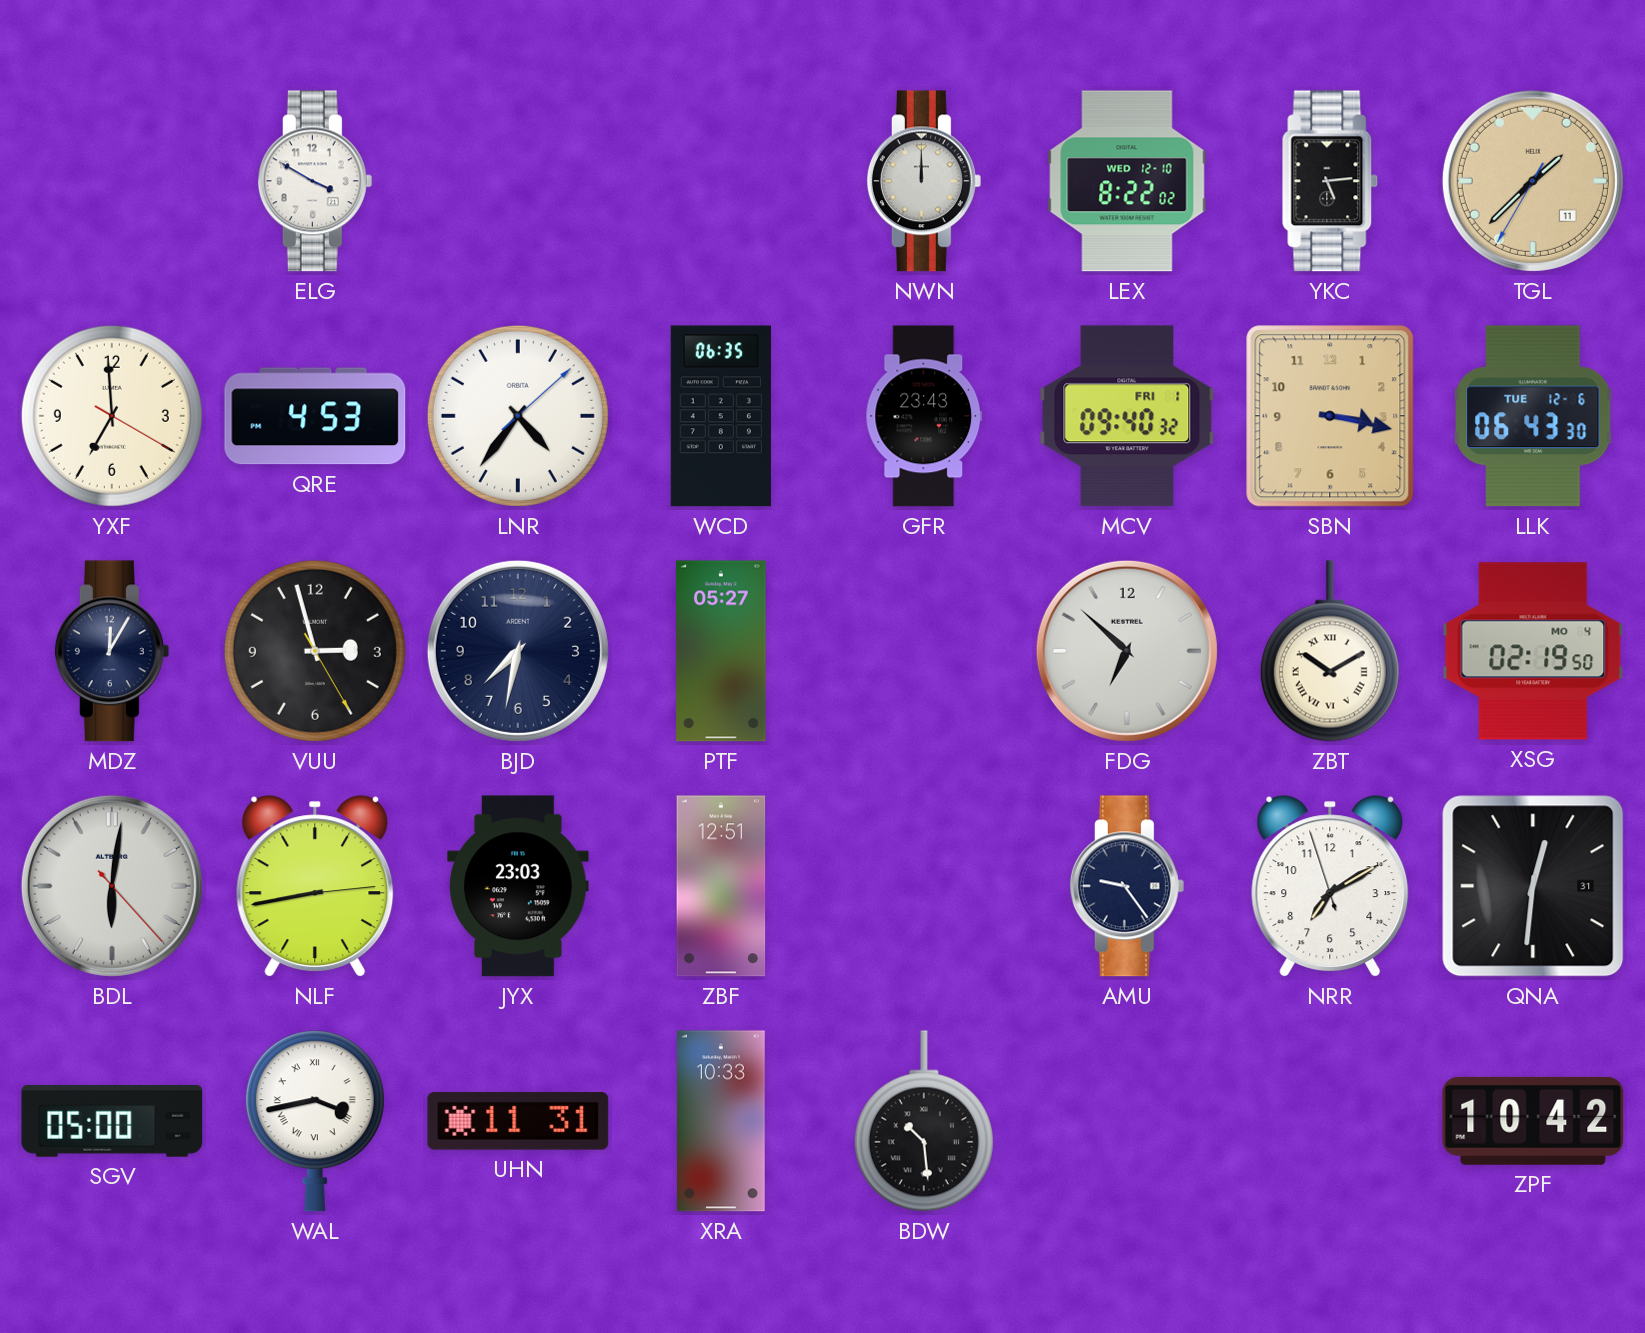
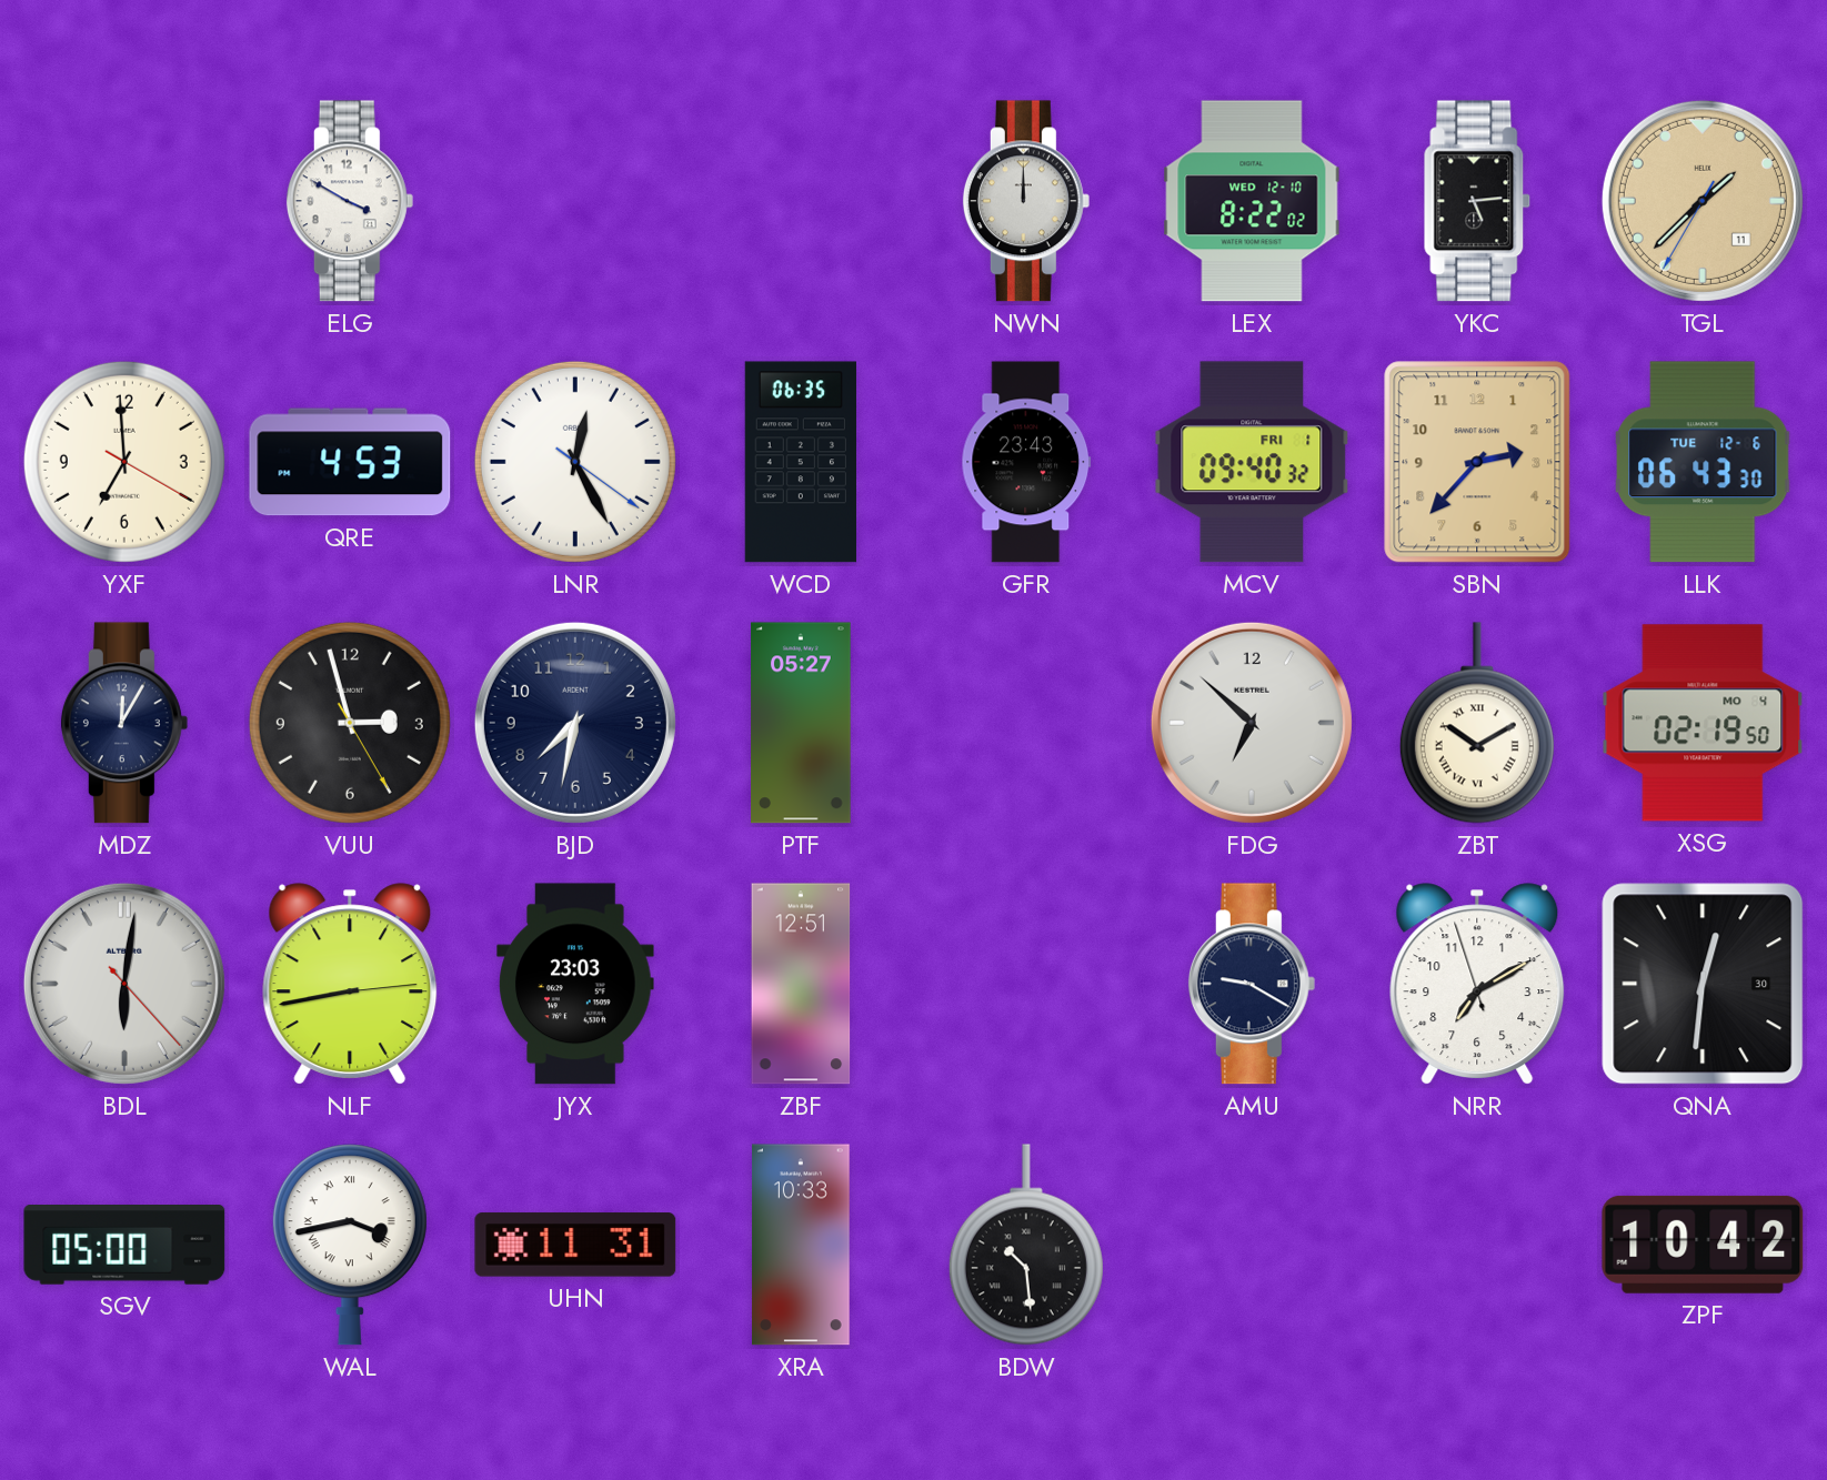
LNR: 4:36 -> 12:25
SBN: 3:17 -> 2:37
AMU: 9:24 -> 9:20
QNA date: 31 -> 30
